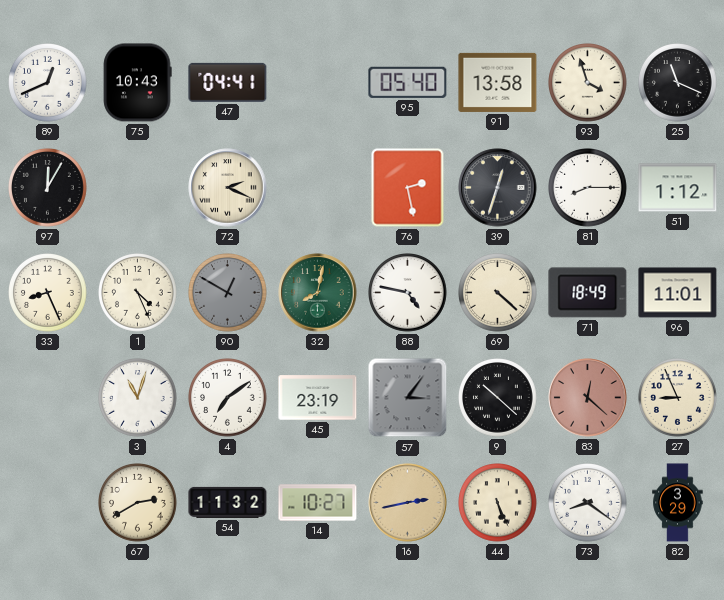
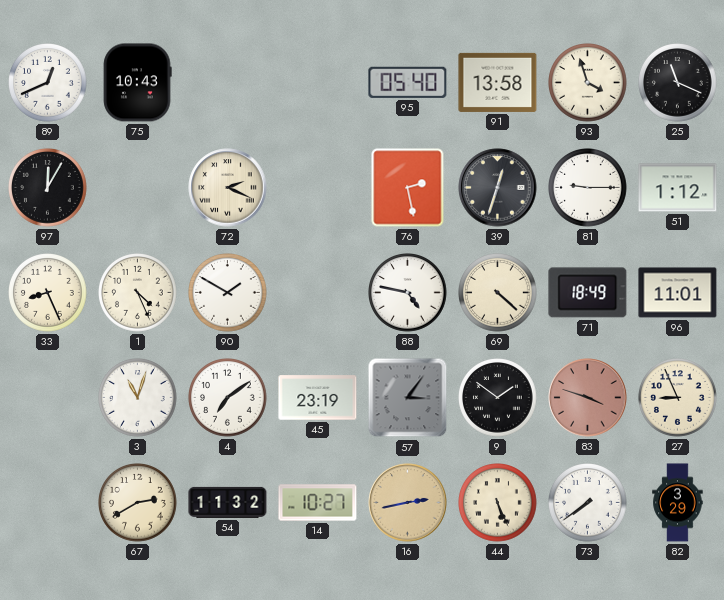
47: 04:41 -> none
81: 8:15 -> 9:15
90: 12:50 -> 1:50
90 dial: grey -> white
32: 8:02 -> none
9: 10:22 -> 1:51
83: 12:22 -> 3:48
73: 8:21 -> 7:39
